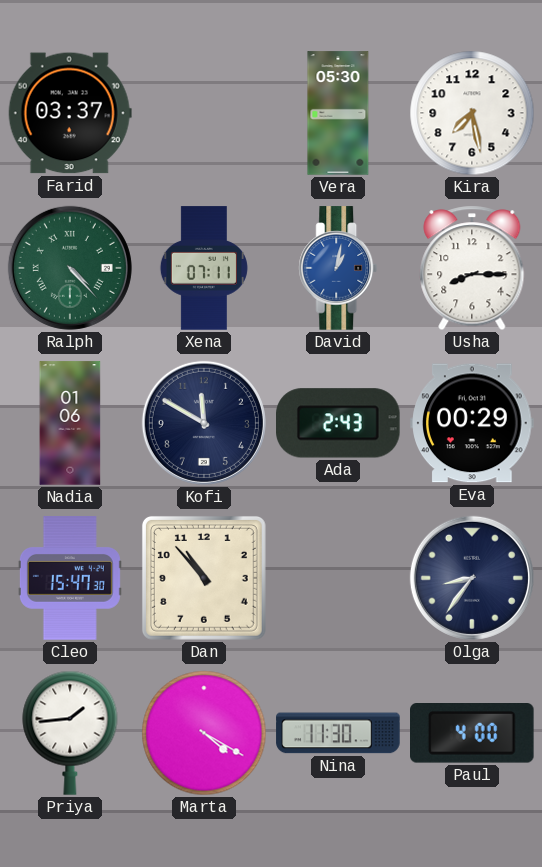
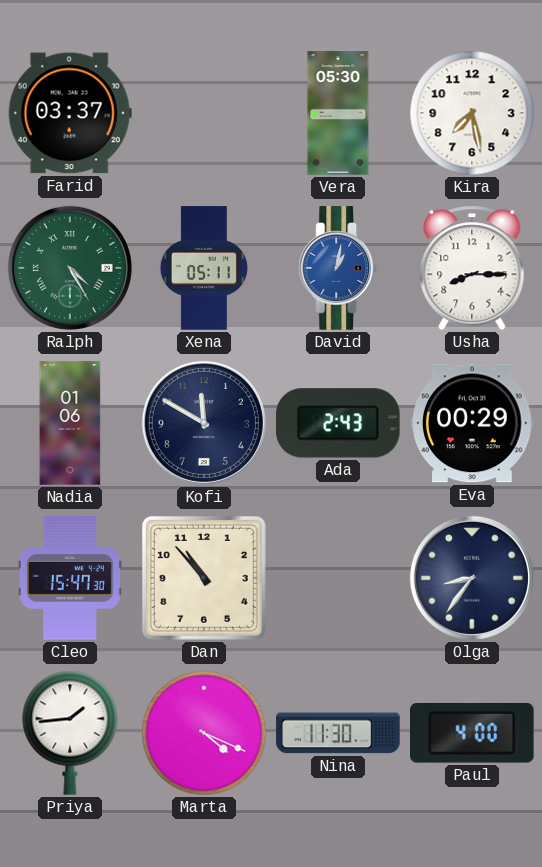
Ralph: 4:23 -> 4:25
Xena: 07:11 -> 05:11
Marta: 4:20 -> 4:19
